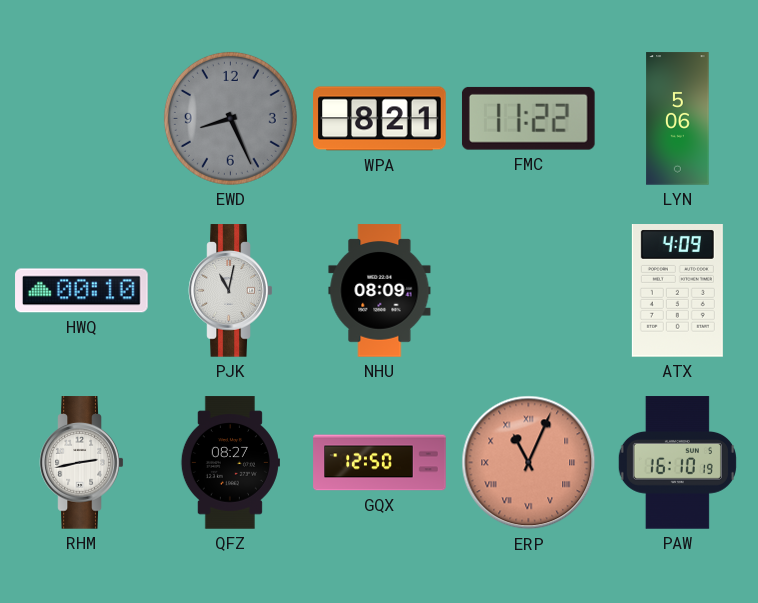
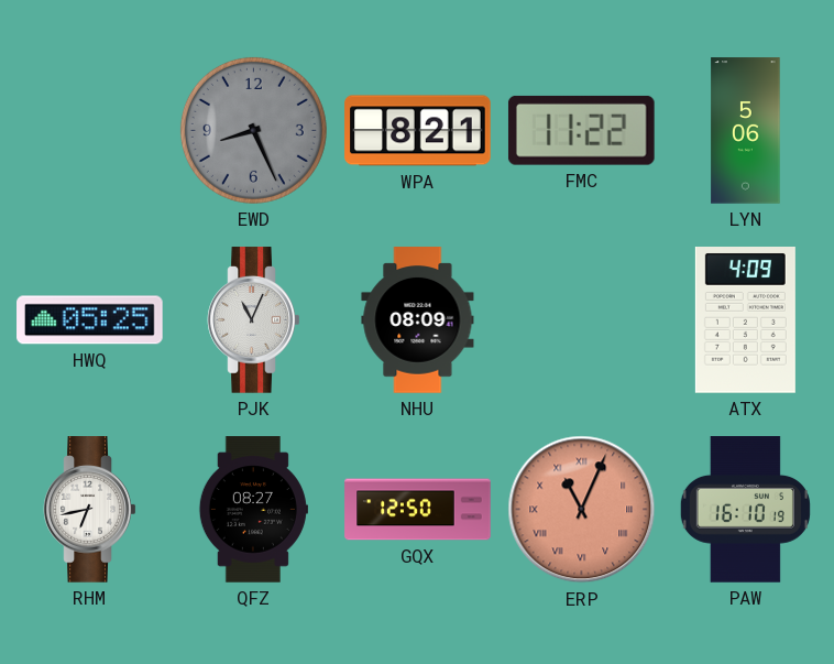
HWQ: 00:10 -> 05:25
PJK: 11:02 -> 11:04
RHM: 2:43 -> 6:43
